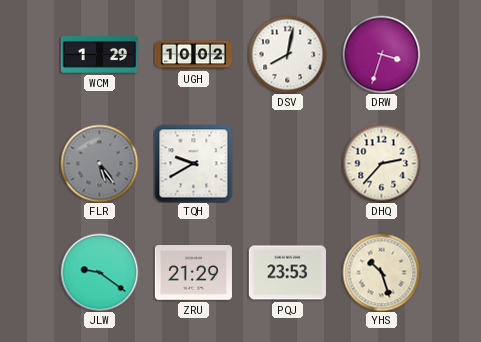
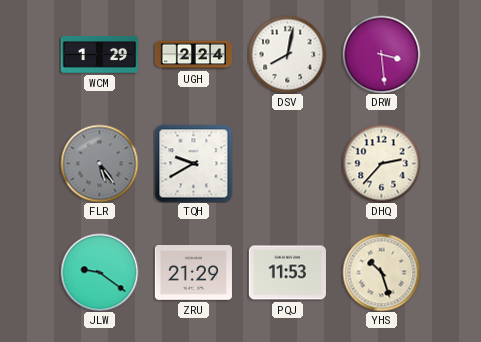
UGH: 10:02 -> 2:24
DRW: 3:33 -> 3:29
PQJ: 23:53 -> 11:53
